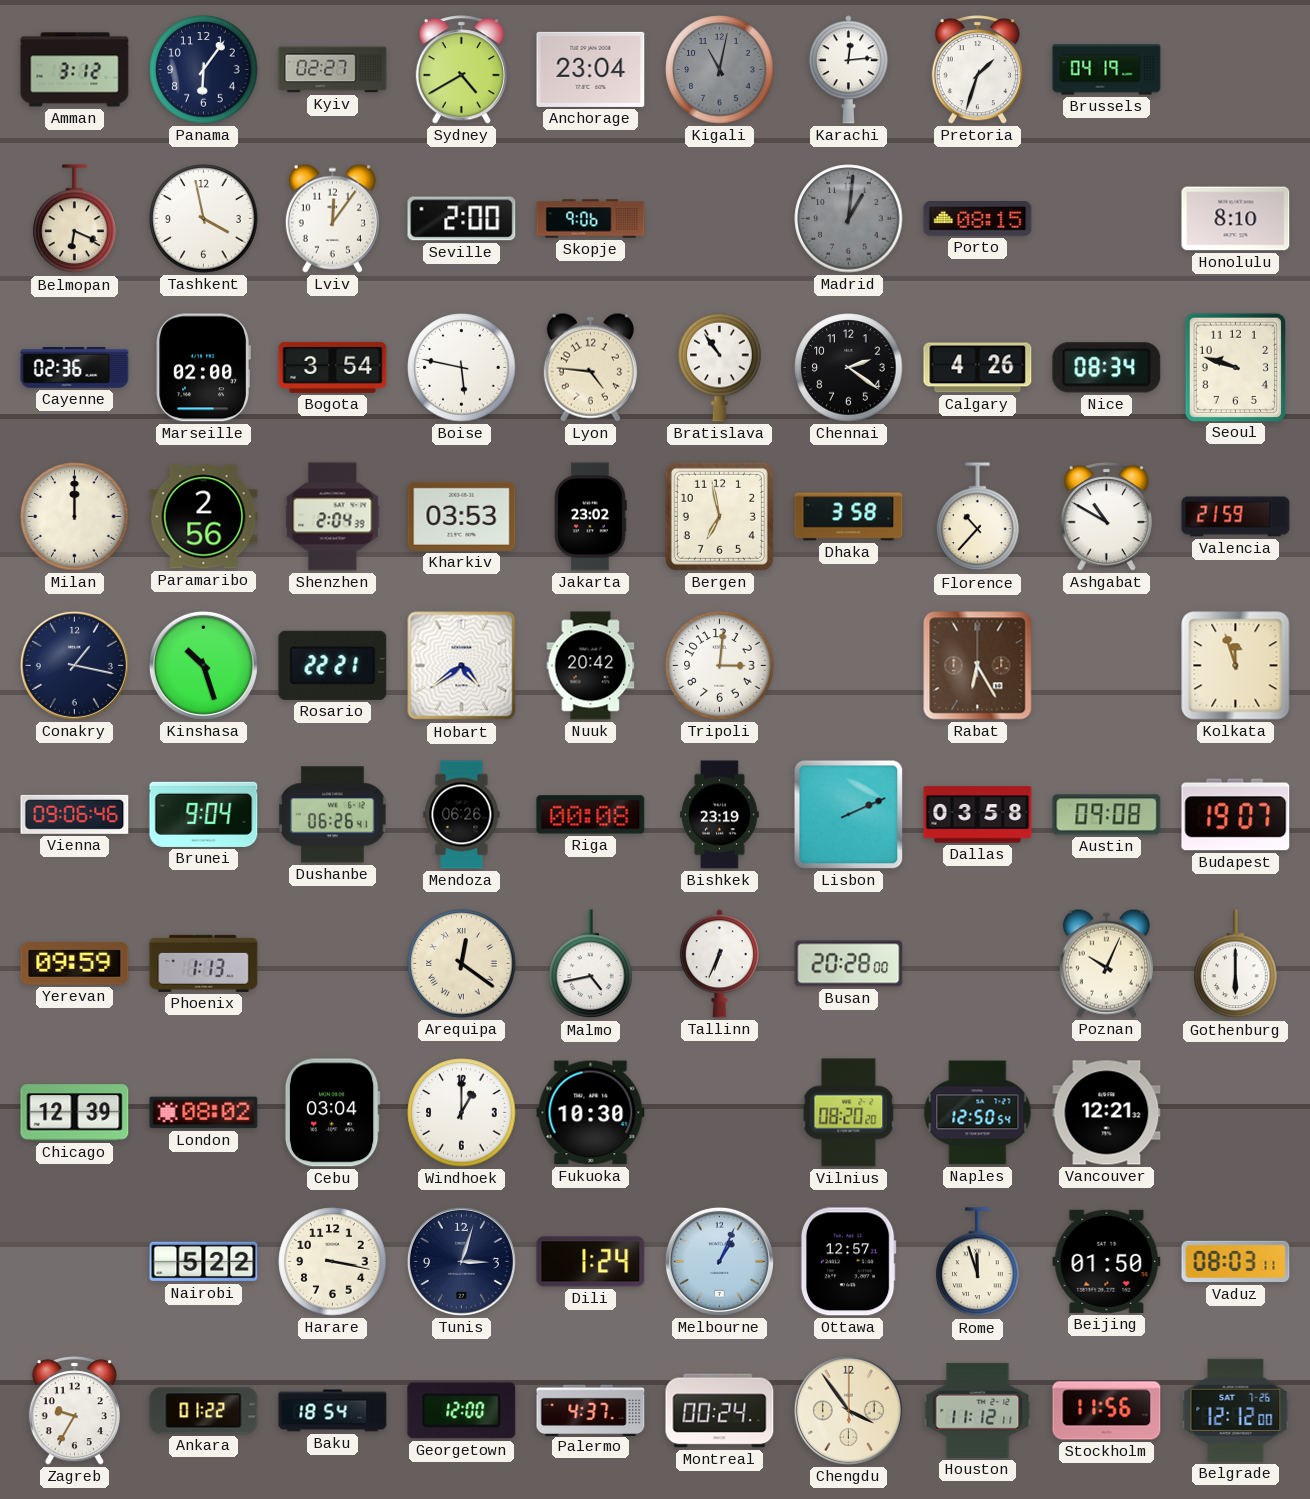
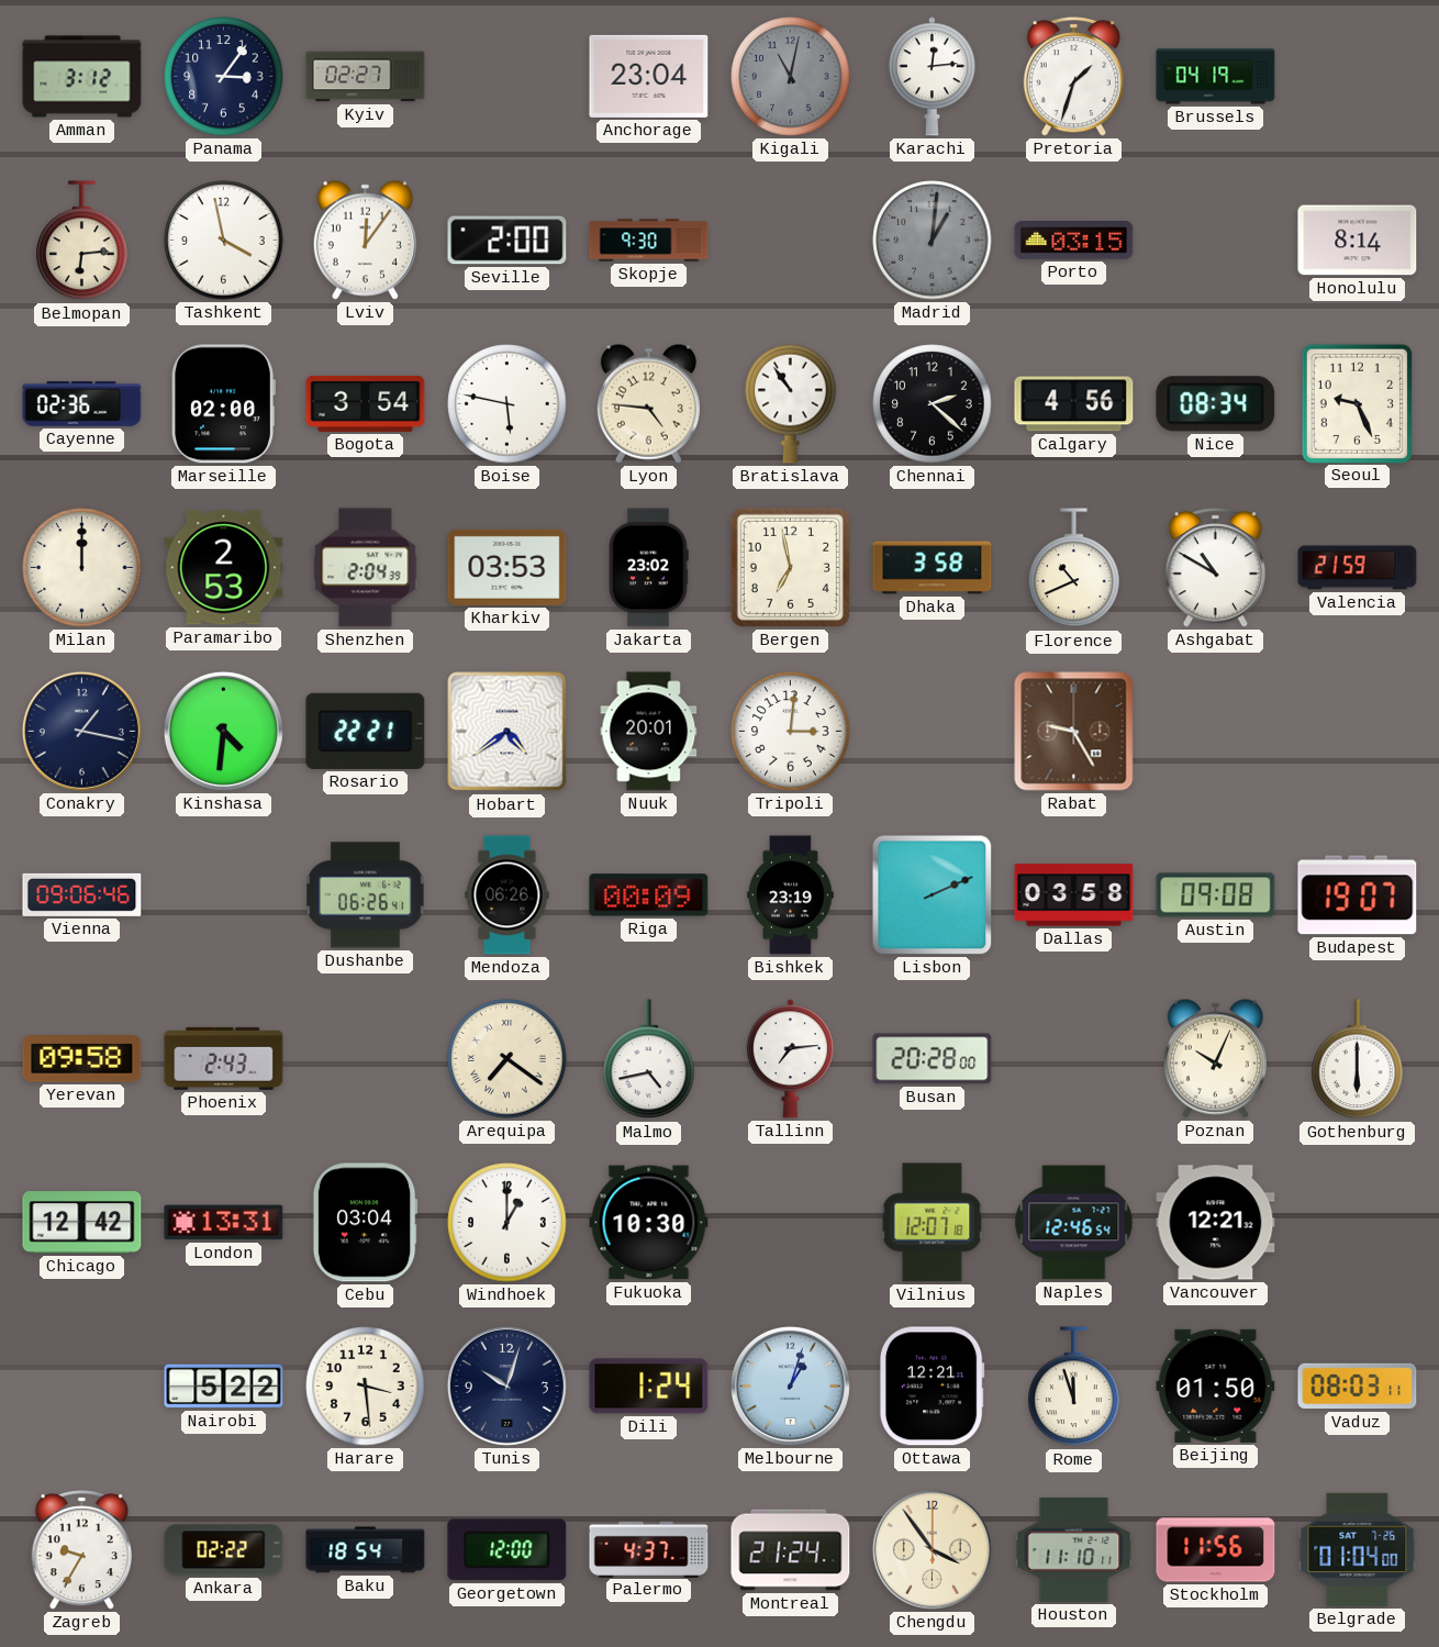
Panama: 6:06 -> 3:06
Sydney: 4:40 -> none
Belmopan: 6:19 -> 6:14
Skopje: 9:06 -> 9:30
Porto: 08:15 -> 03:15
Honolulu: 8:10 -> 8:14
Chennai: 2:21 -> 2:22
Calgary: 4:26 -> 4:56
Seoul: 9:48 -> 9:26
Paramaribo: 2:56 -> 2:53
Florence: 10:37 -> 10:41
Kinshasa: 10:27 -> 4:31
Nuuk: 20:42 -> 20:01
Rabat: 6:25 -> 9:25
Kolkata: 11:57 -> none
Brunei: 9:04 -> none
Riga: 00:08 -> 00:09
Yerevan: 09:59 -> 09:58
Phoenix: 1:13 -> 2:43
Arequipa: 12:21 -> 7:21
Tallinn: 6:34 -> 7:14
Chicago: 12:39 -> 12:42
London: 08:02 -> 13:31
Vilnius: 08:20 -> 12:07
Naples: 12:50 -> 12:46
Harare: 3:17 -> 3:29
Tunis: 3:03 -> 10:03
Melbourne: 1:04 -> 1:03
Ottawa: 12:57 -> 12:21
Ankara: 01:22 -> 02:22
Montreal: 00:24 -> 21:24
Houston: 11:12 -> 11:10
Belgrade: 12:12 -> 01:04
